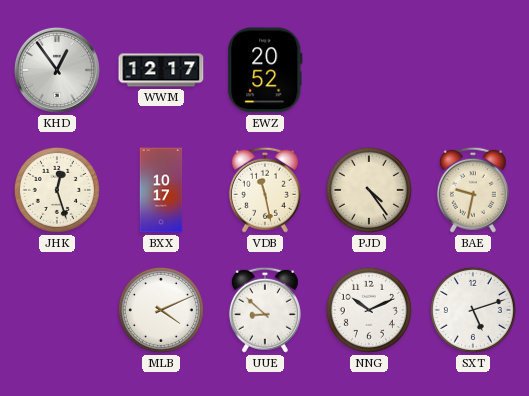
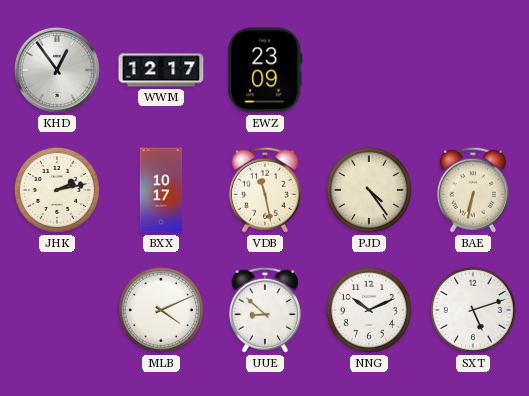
EWZ: 20:52 -> 23:09
JHK: 12:27 -> 2:13
BAE: 9:32 -> 6:32
